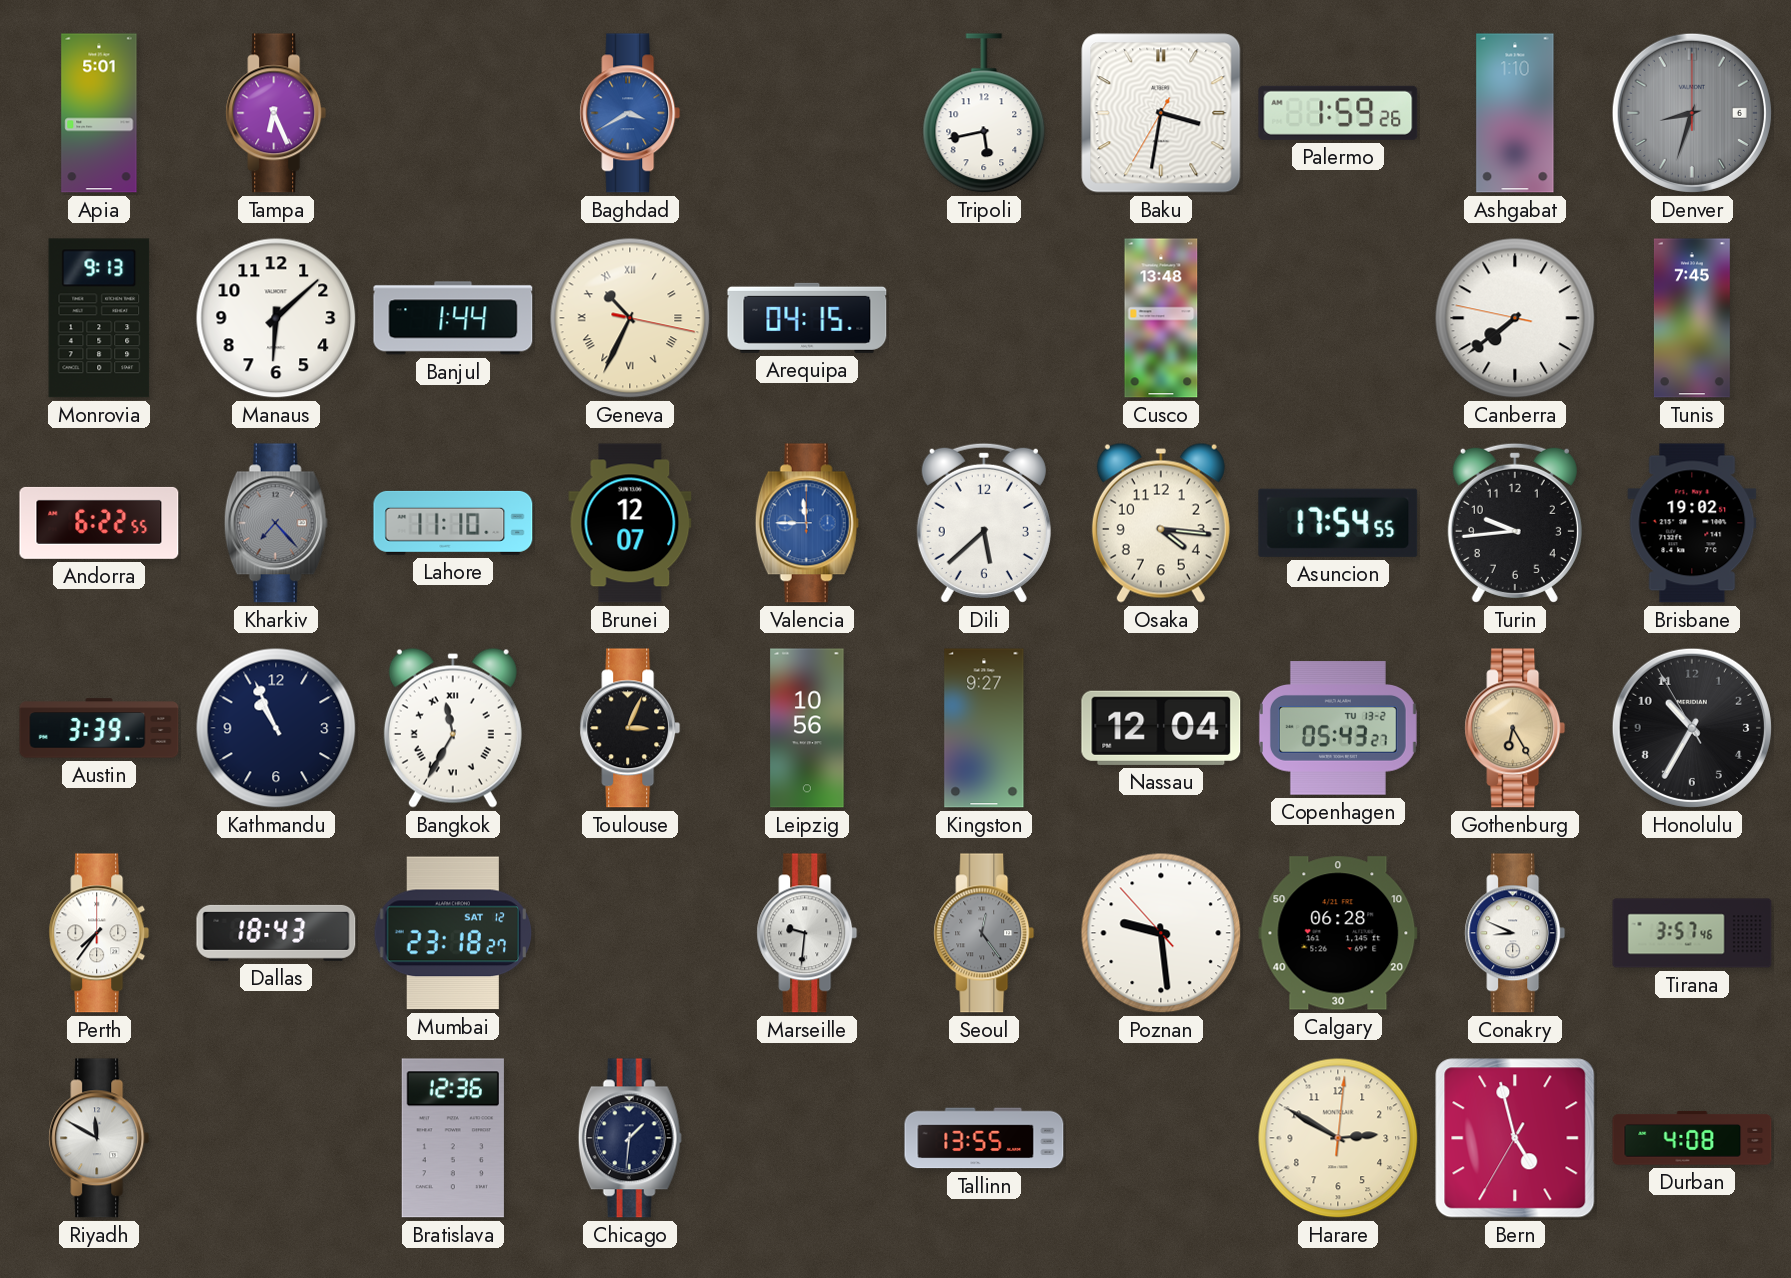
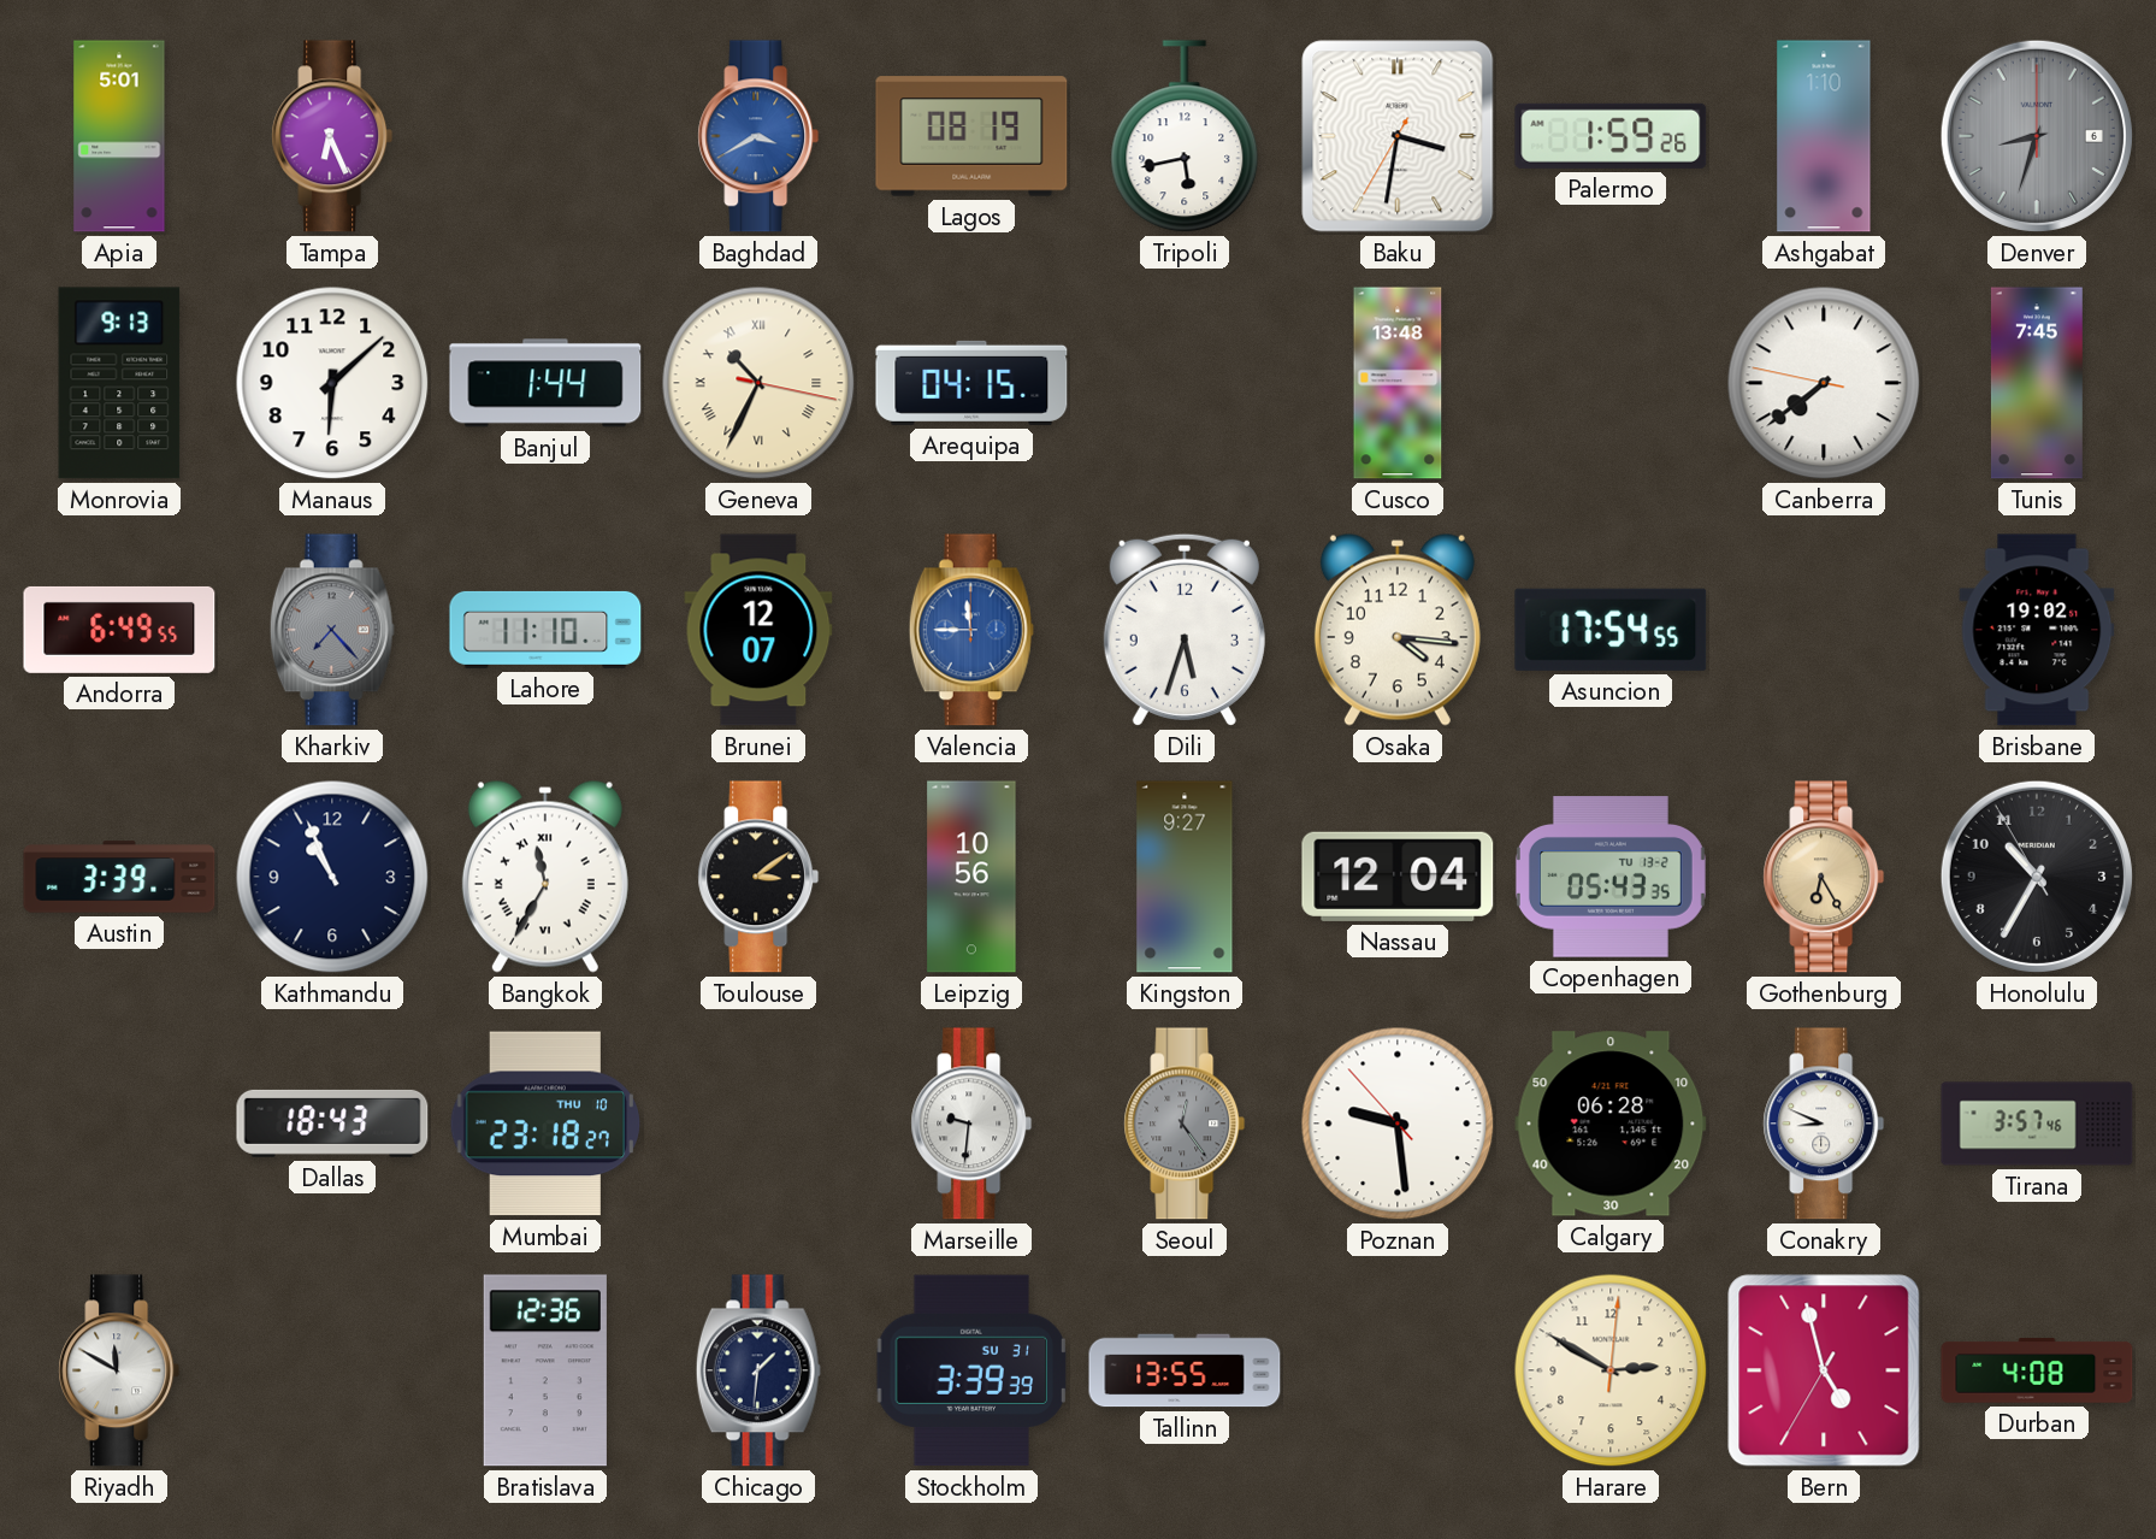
Lagos: none -> 08:19
Andorra: 6:22 -> 6:49
Dili: 5:38 -> 5:33
Turin: 9:44 -> none
Toulouse: 3:04 -> 3:09
Copenhagen: 05:43:27 -> 05:43:35
Perth: 7:36 -> none
Mumbai date: SAT 12 -> THU 10
Stockholm: none -> 3:39
